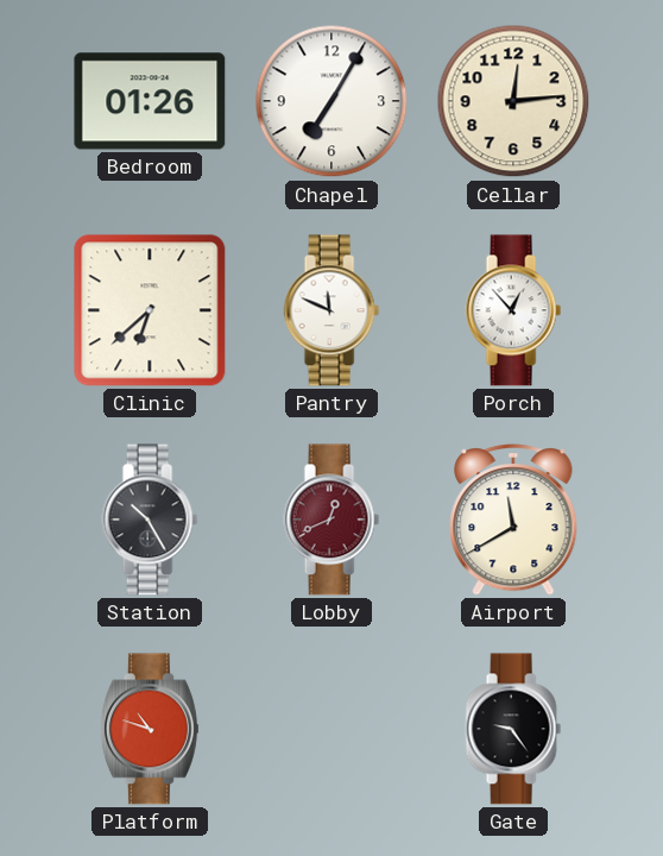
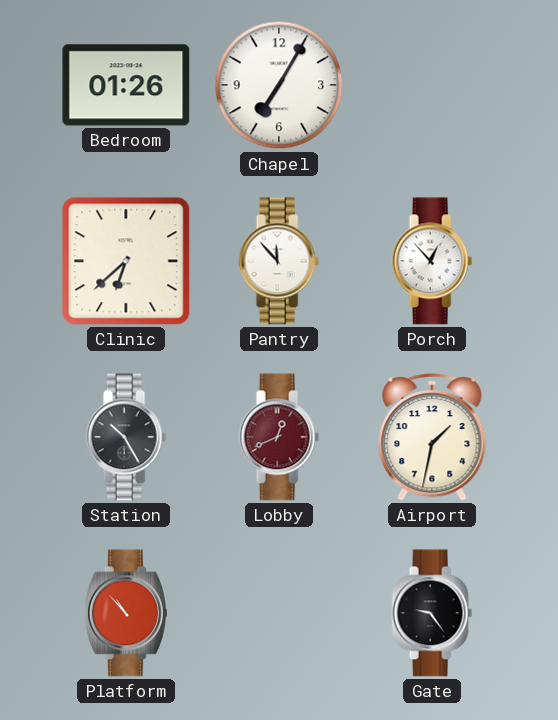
Cellar: 12:14 -> none
Pantry: 11:49 -> 11:53
Airport: 11:40 -> 1:32
Platform: 10:48 -> 10:53
